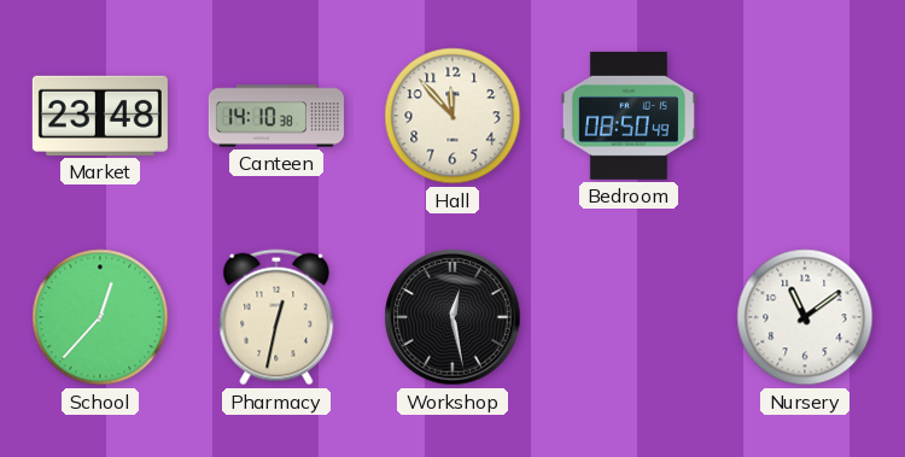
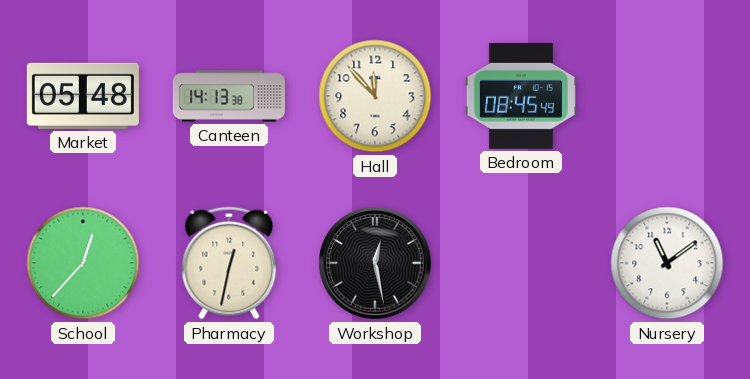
Market: 23:48 -> 05:48
Canteen: 14:10 -> 14:13
Bedroom: 08:50 -> 08:45
